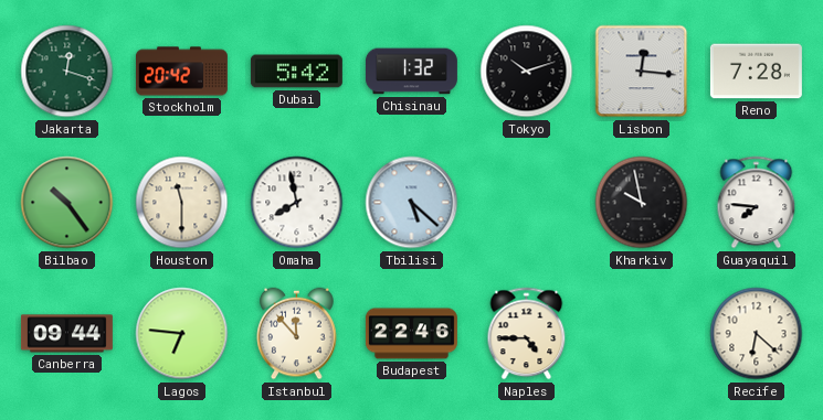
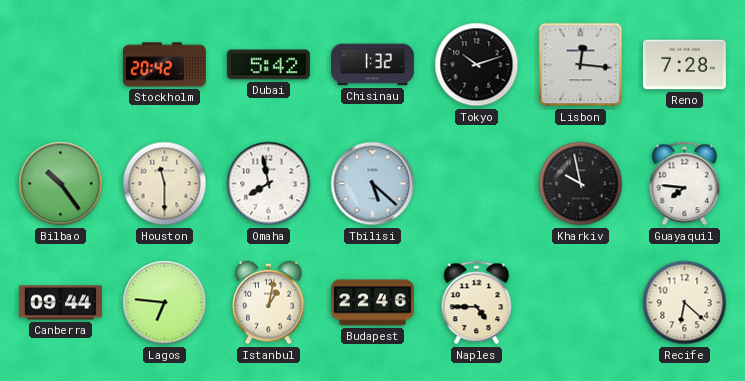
Jakarta: 12:18 -> none
Istanbul: 11:53 -> 1:02
